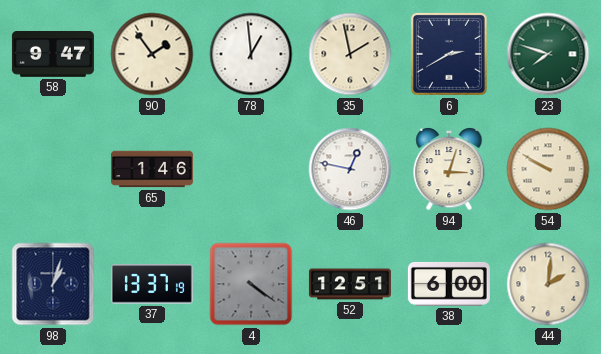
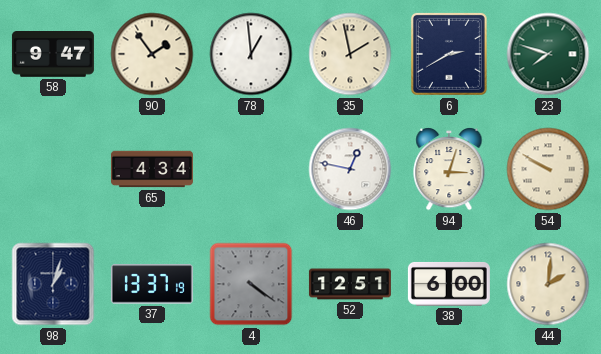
65: 1:46 -> 4:34
